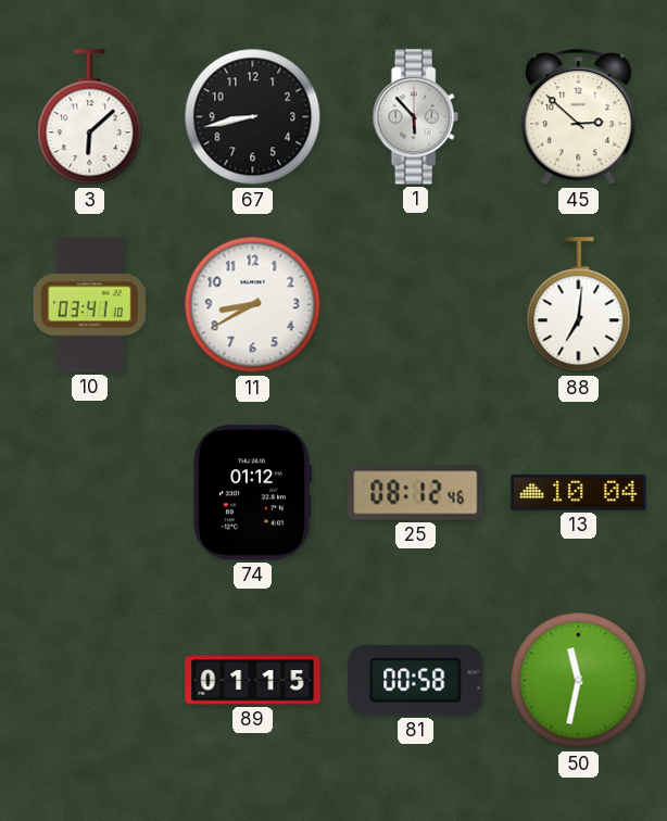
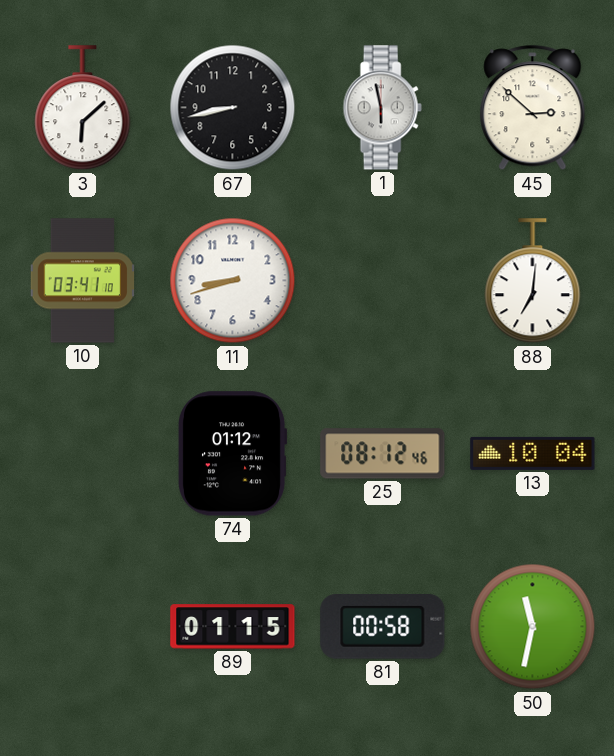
1: 5:53 -> 5:58
11: 8:40 -> 8:42
